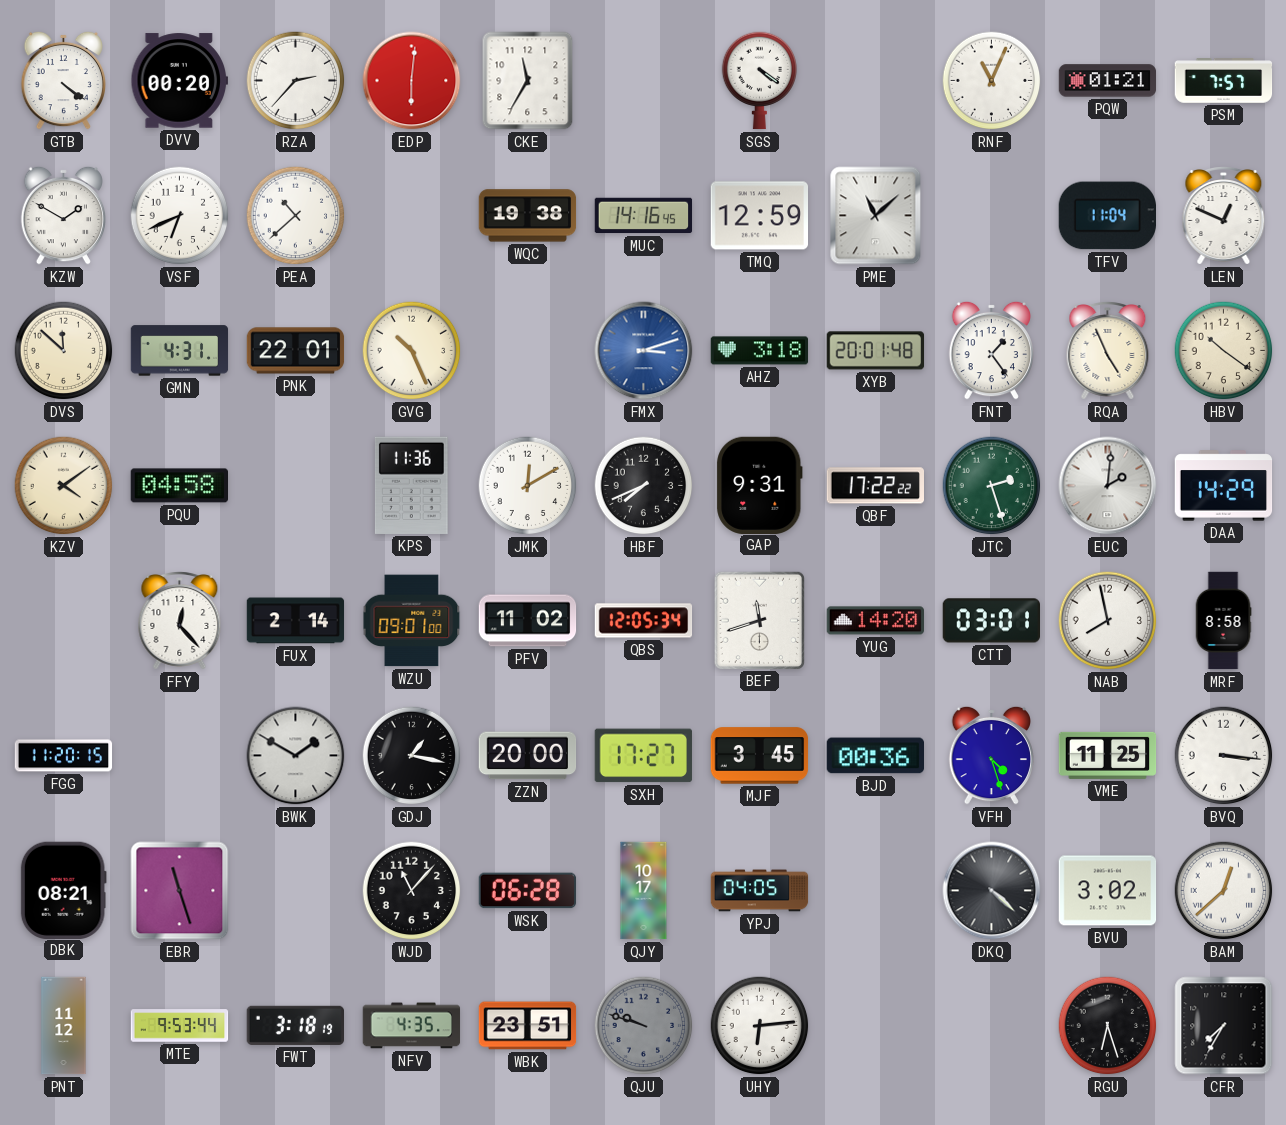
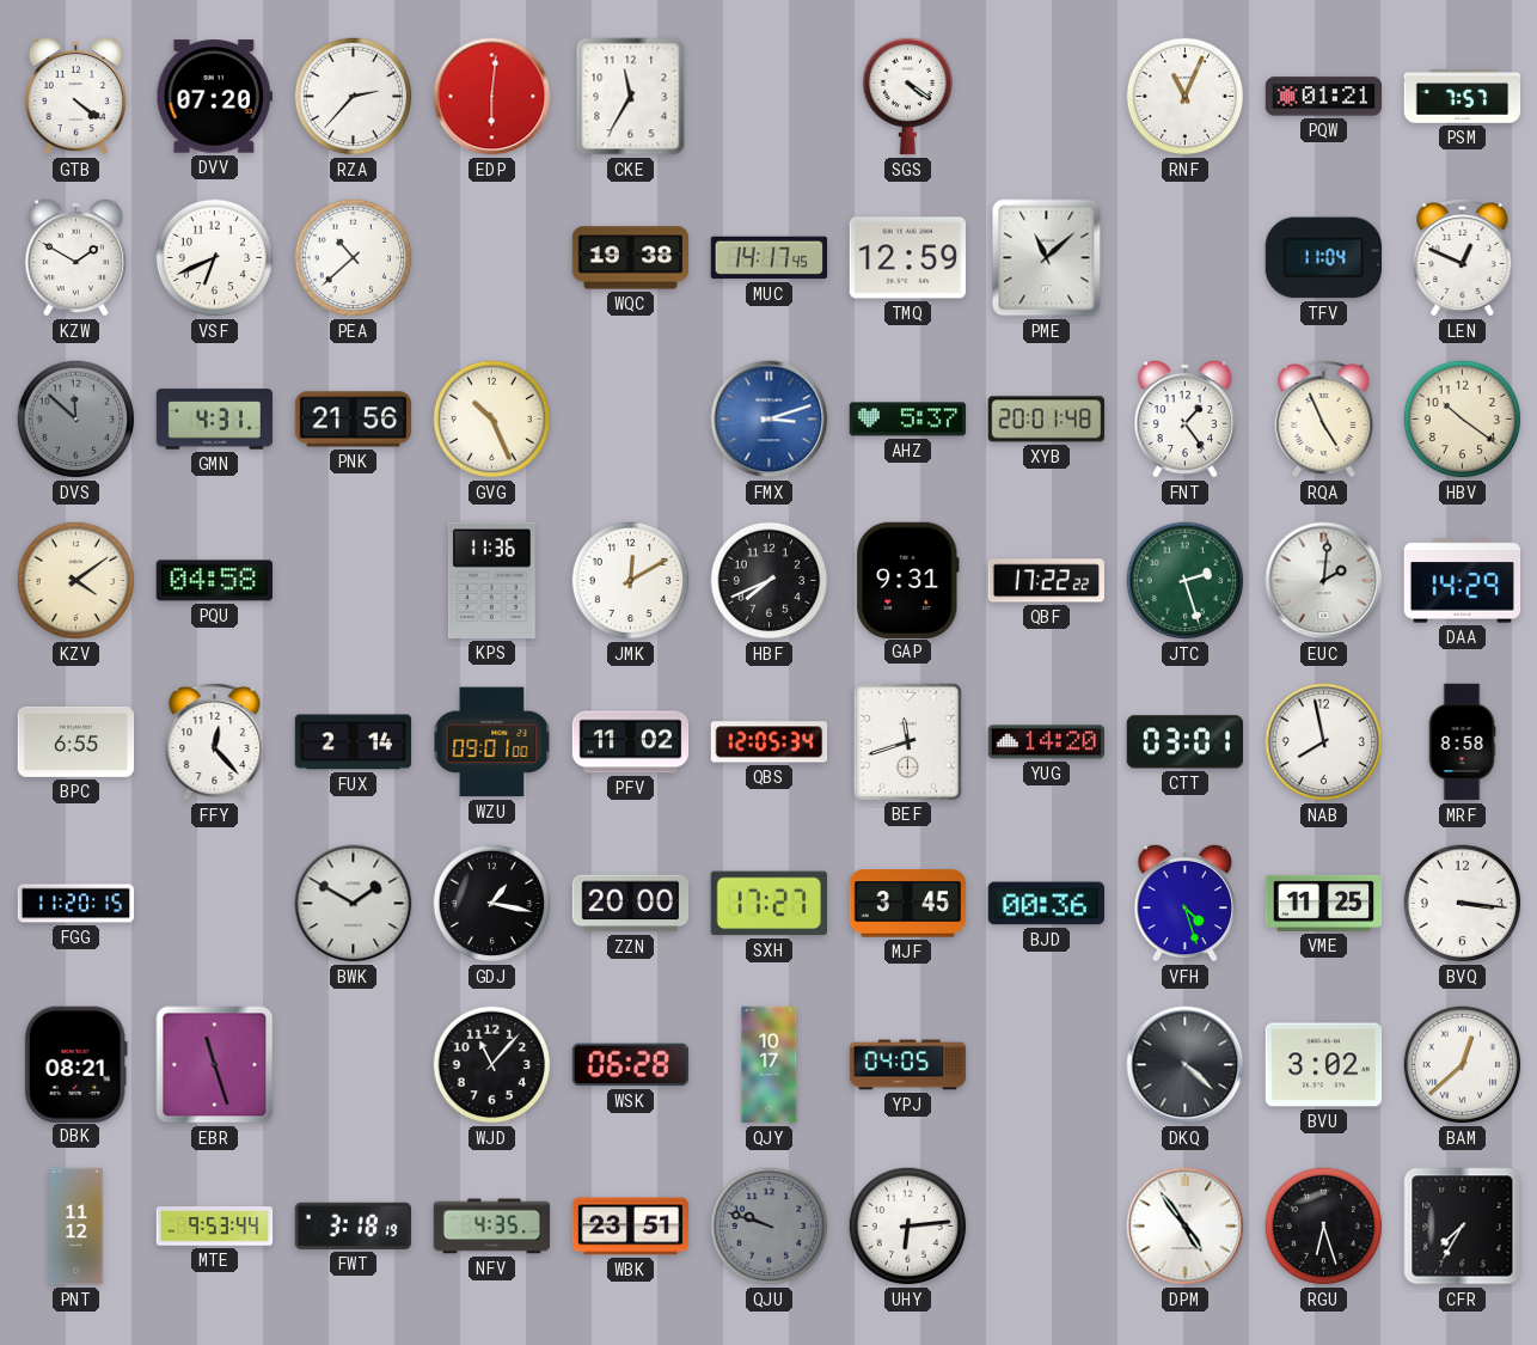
DVV: 00:20 -> 07:20
MUC: 14:16 -> 14:17
DVS dial: cream -> grey
PNK: 22:01 -> 21:56
AHZ: 3:18 -> 5:37
BPC: none -> 6:55
DPM: none -> 4:54
